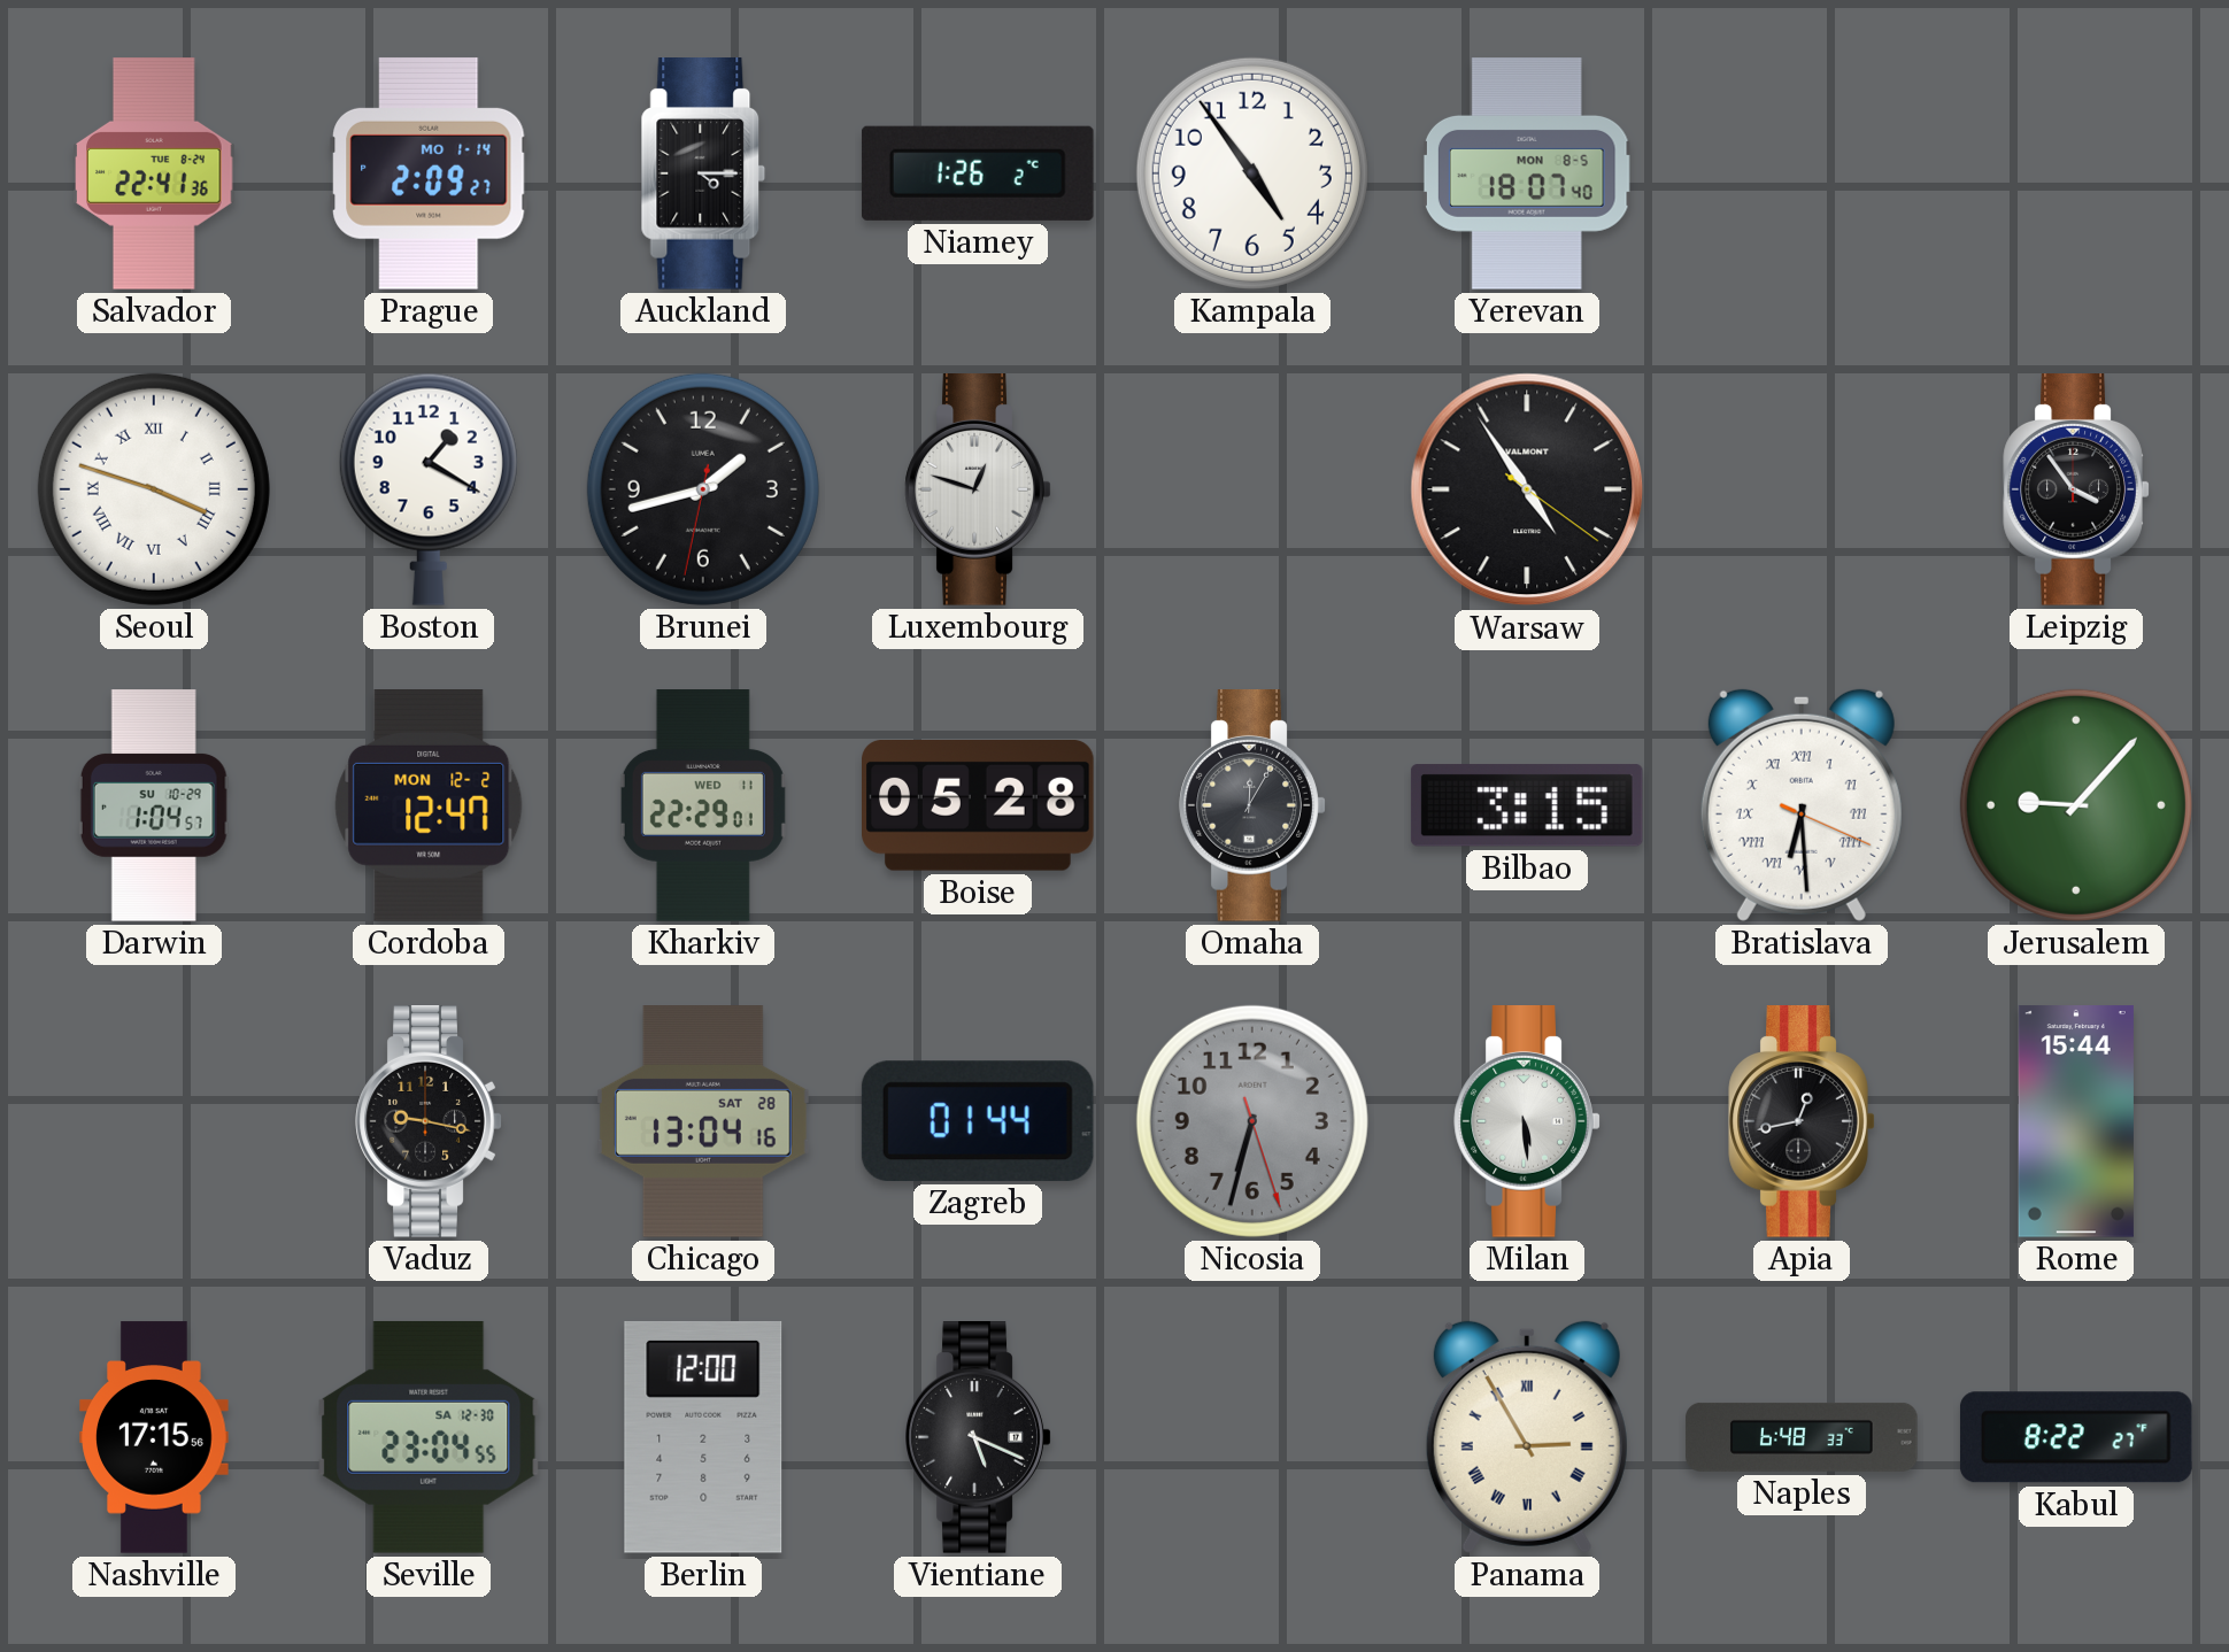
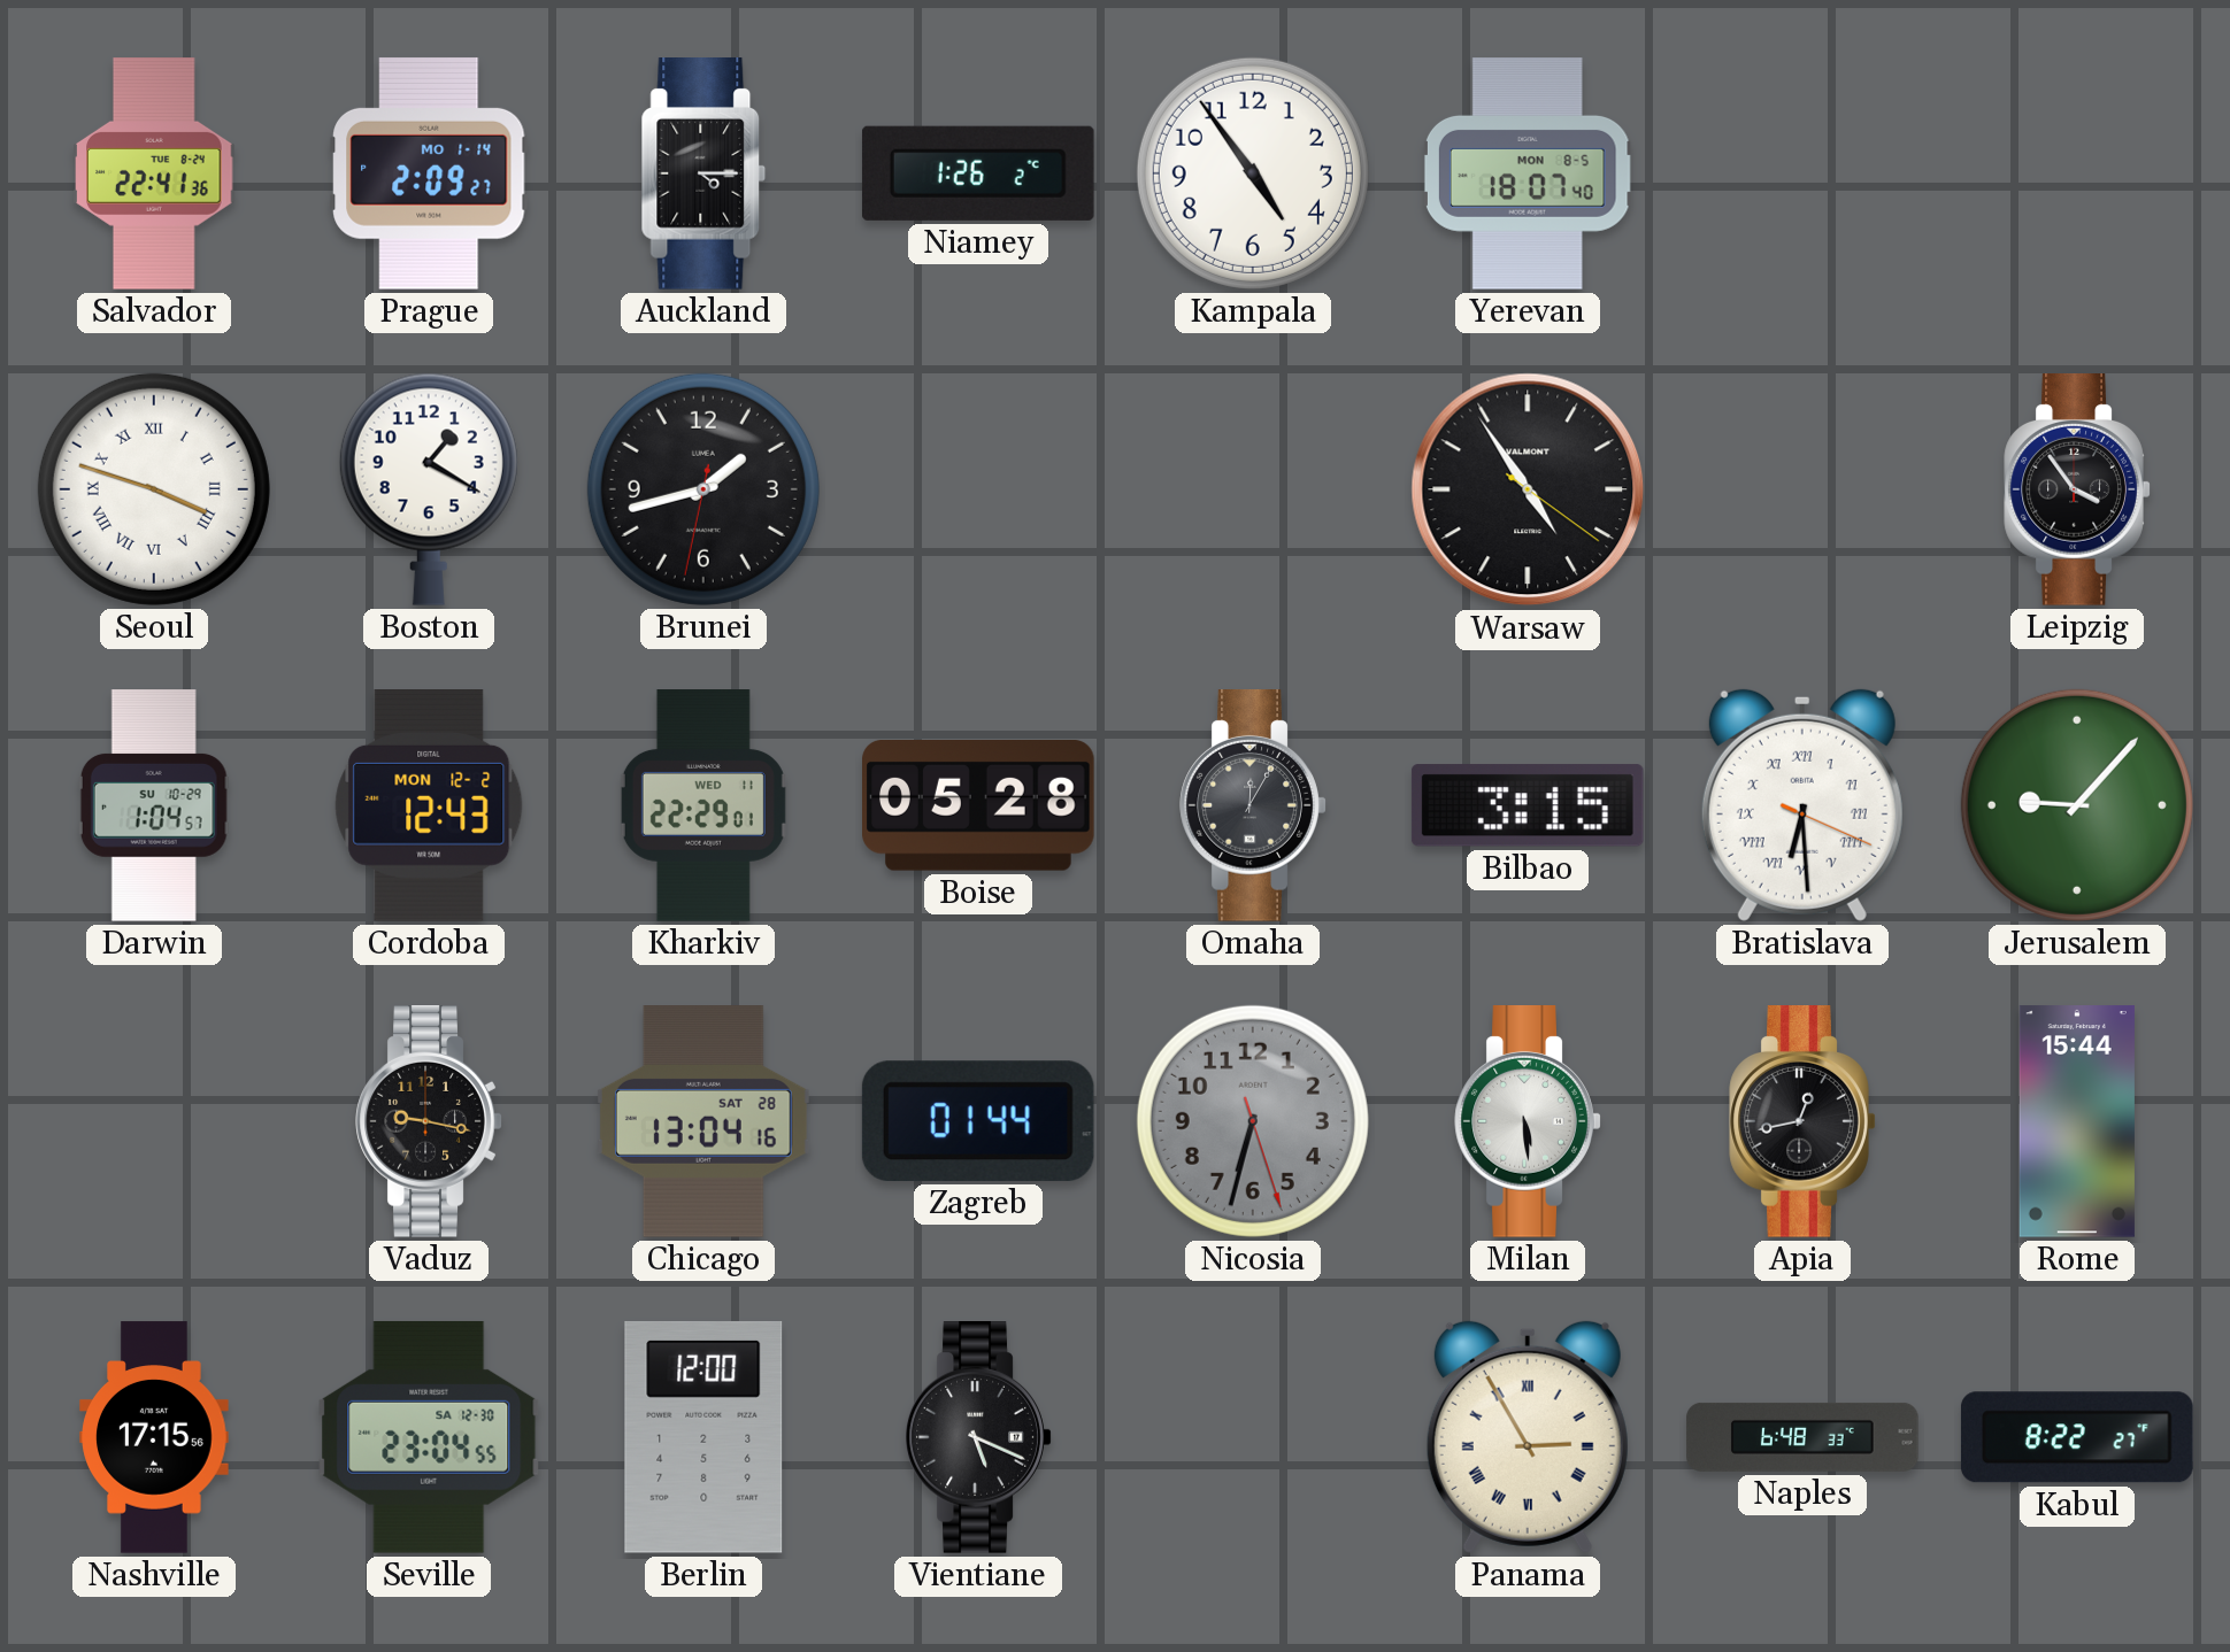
Luxembourg: 12:48 -> none
Cordoba: 12:47 -> 12:43
